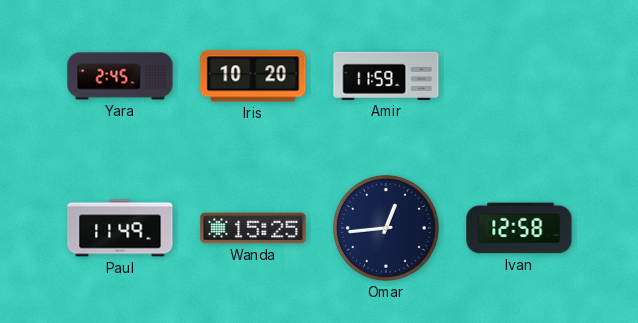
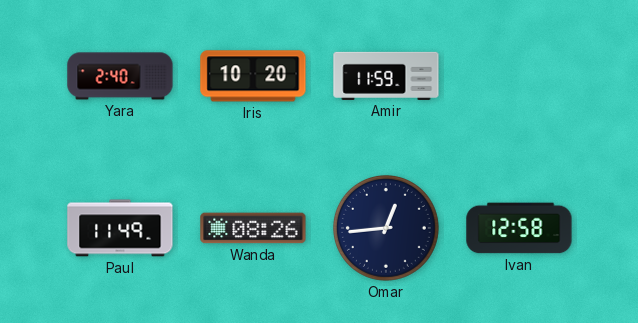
Yara: 2:45 -> 2:40
Wanda: 15:25 -> 08:26
